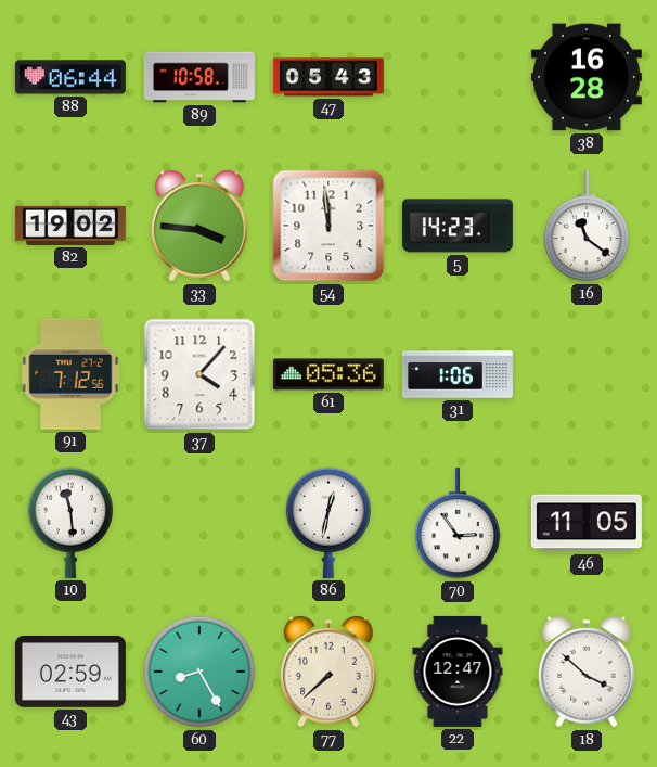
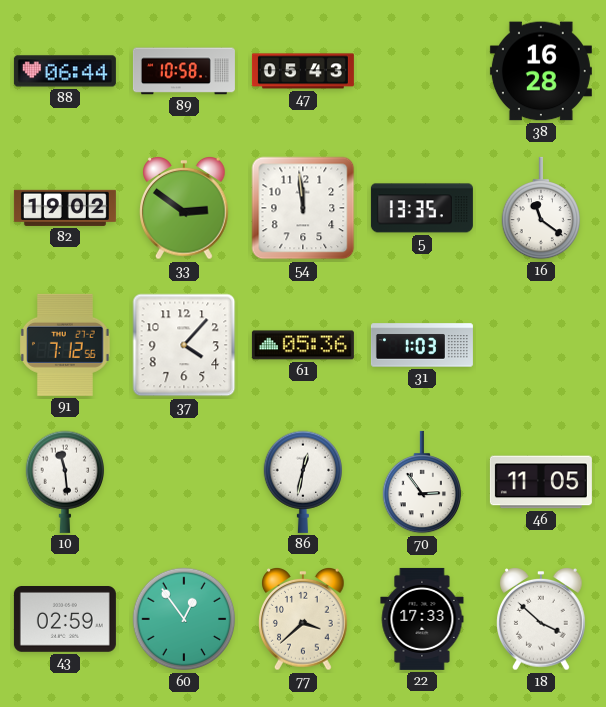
33: 3:46 -> 2:51
5: 14:23 -> 13:35
31: 1:06 -> 1:03
60: 8:25 -> 12:54
77: 7:38 -> 3:38
22: 12:47 -> 17:33
